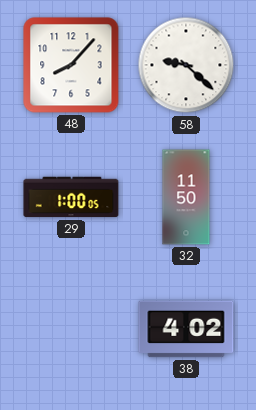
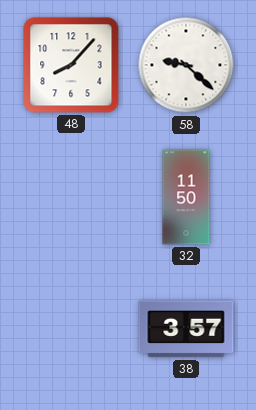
29: 1:00 -> none
38: 4:02 -> 3:57
